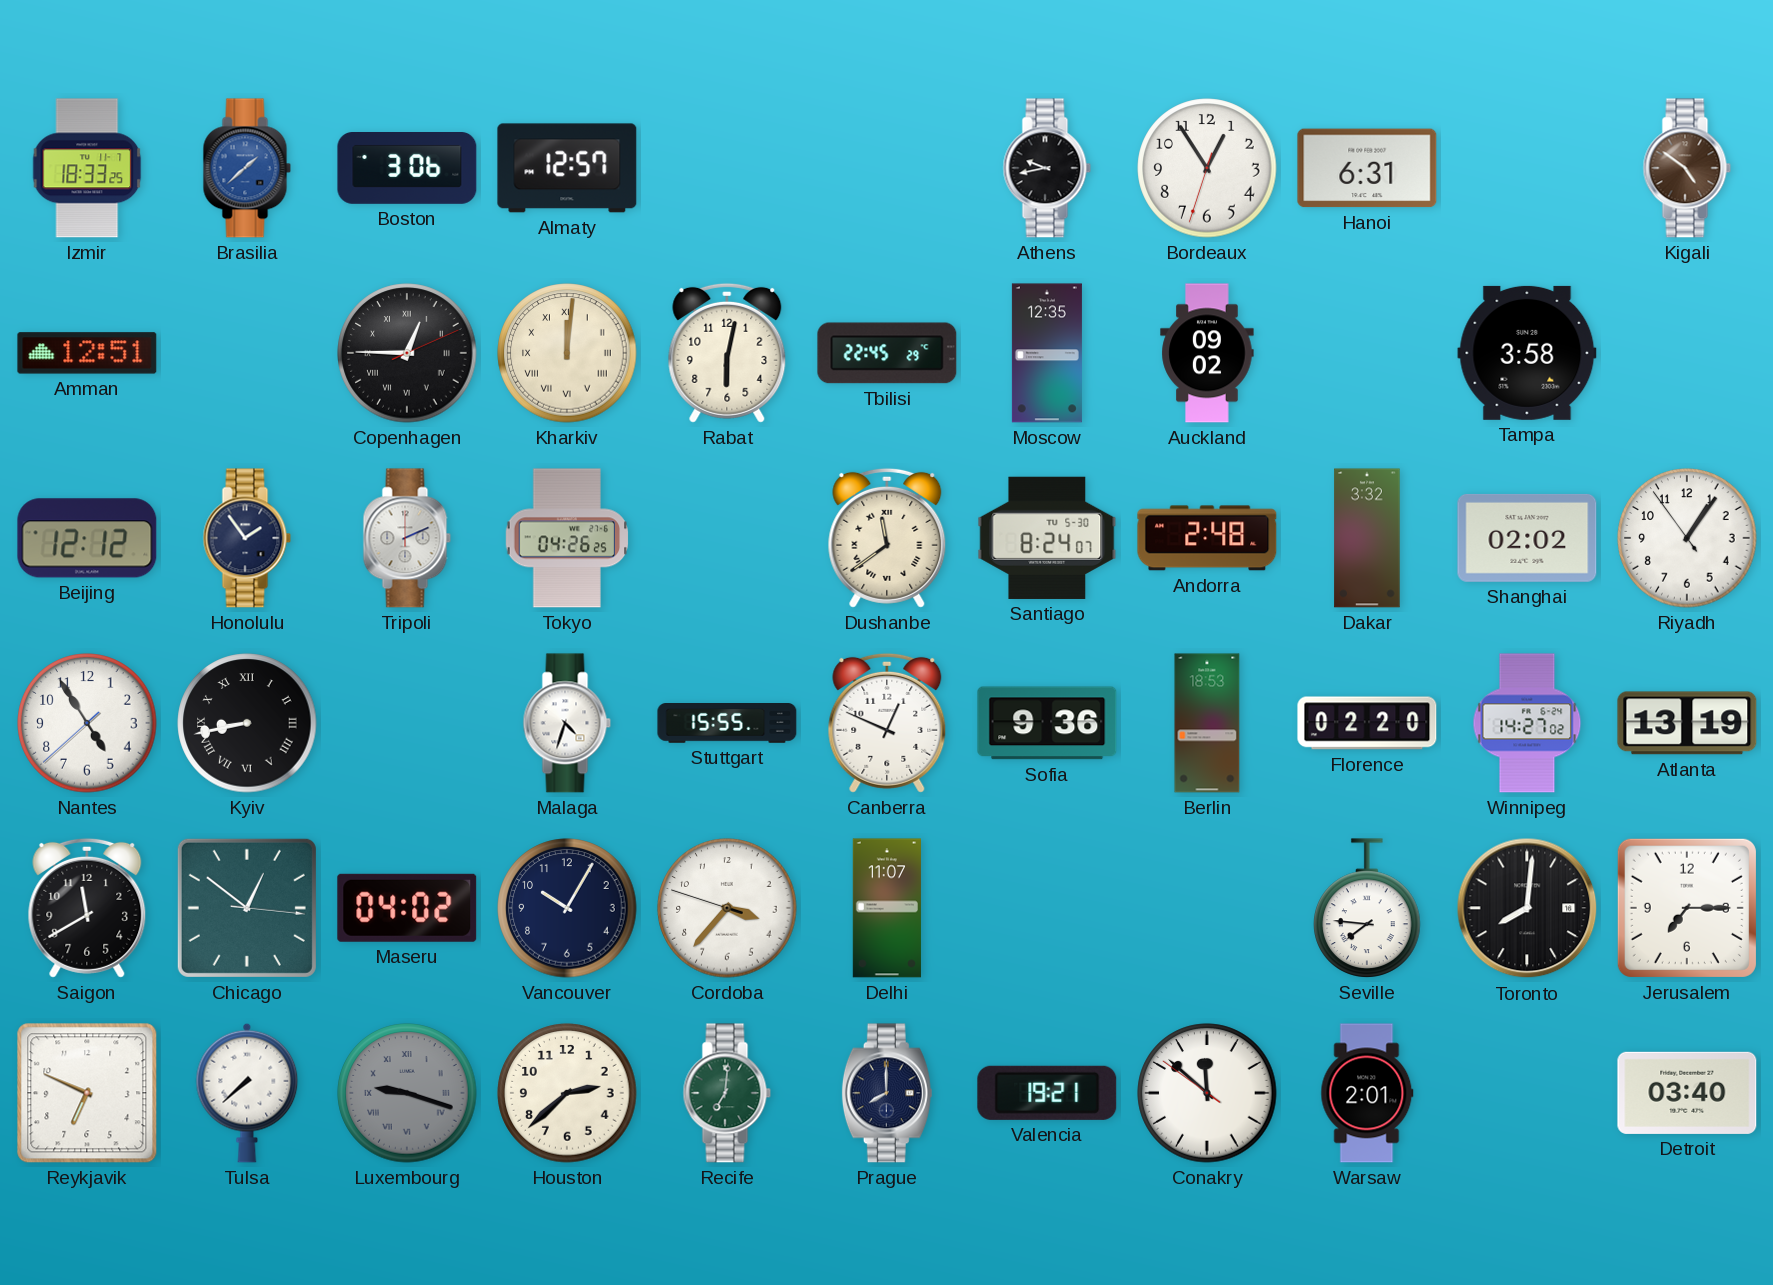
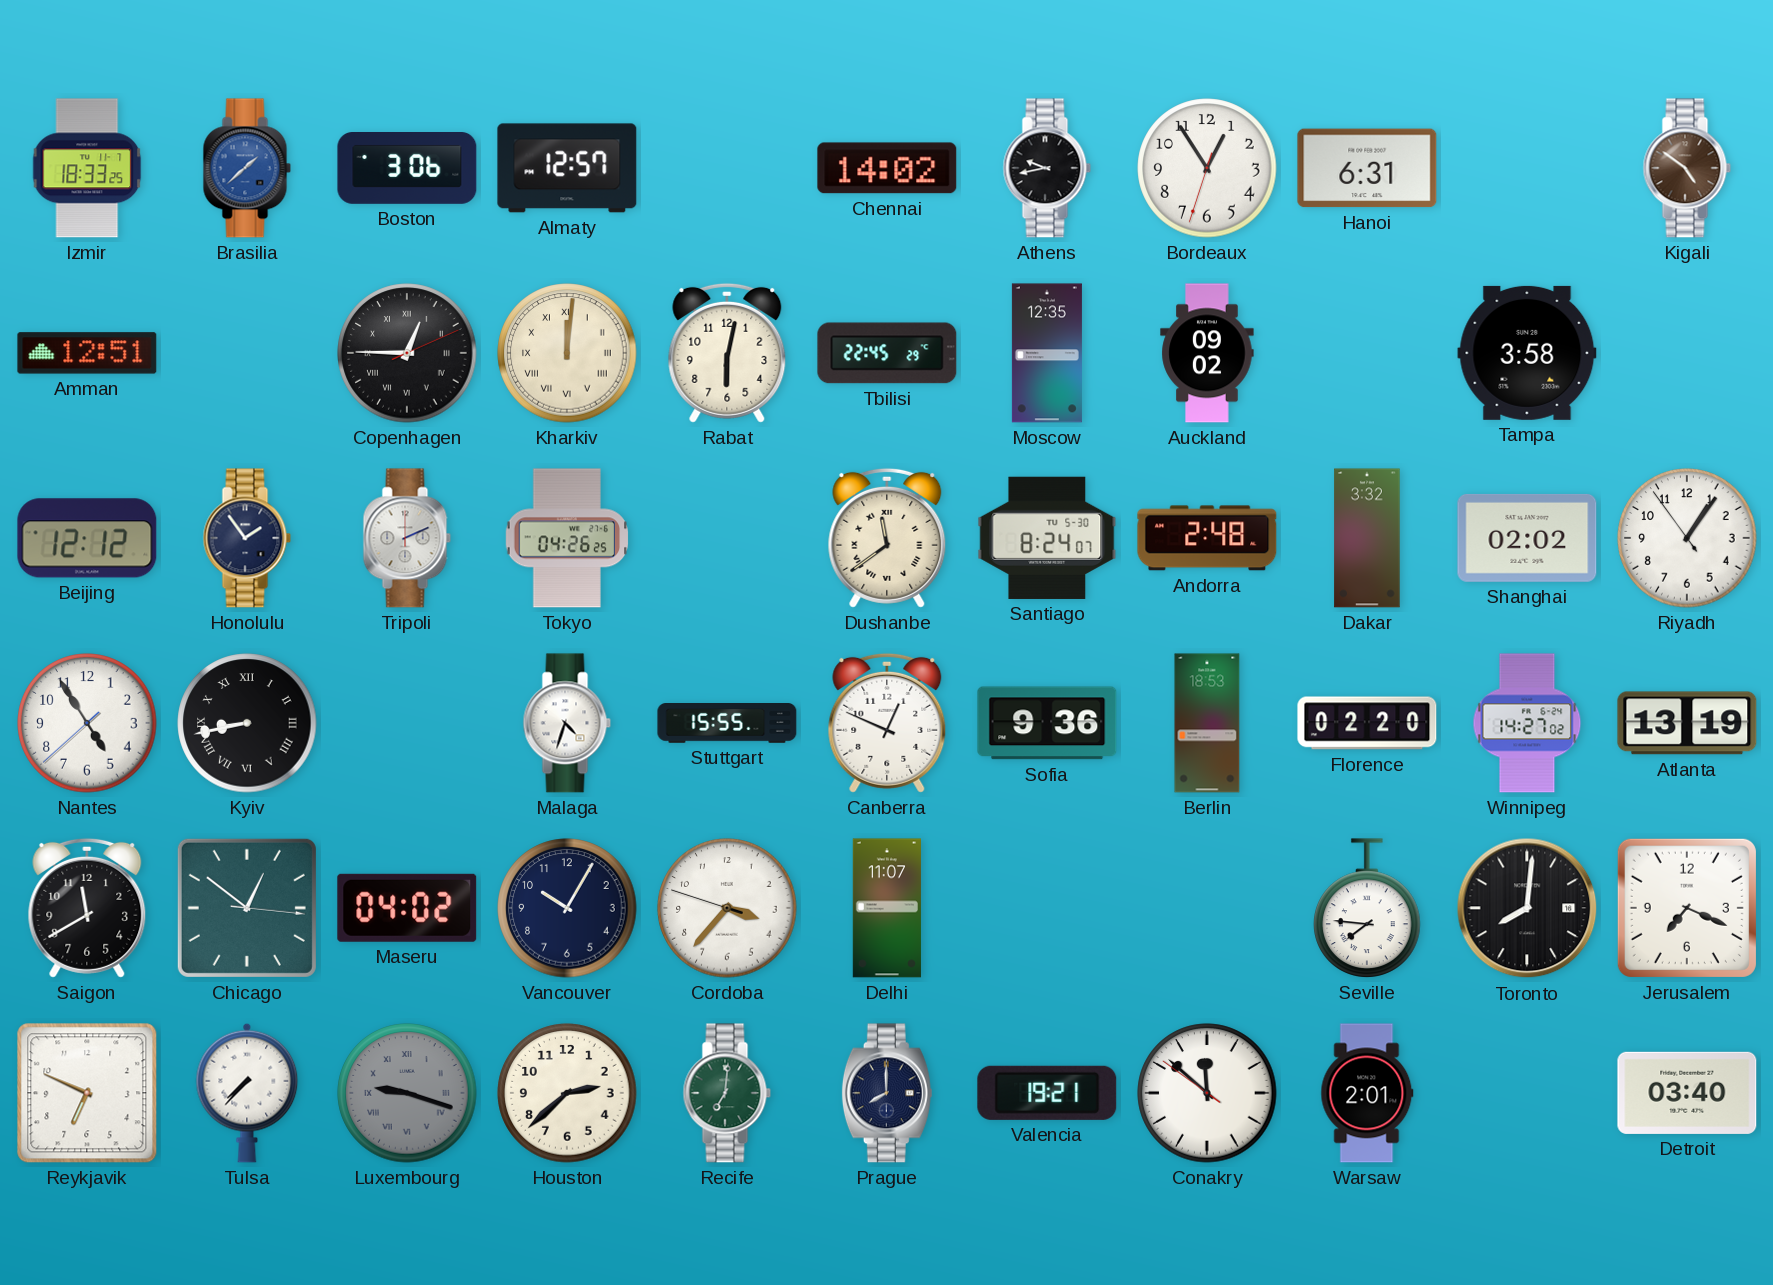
Chennai: none -> 14:02
Jerusalem: 7:15 -> 7:19
Tulsa: 7:38 -> 7:37
